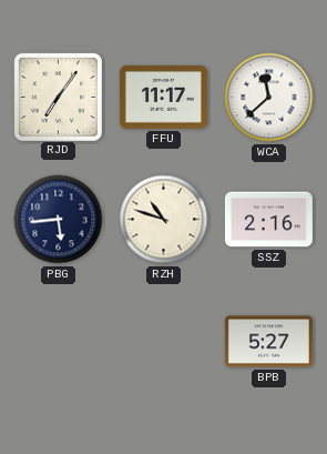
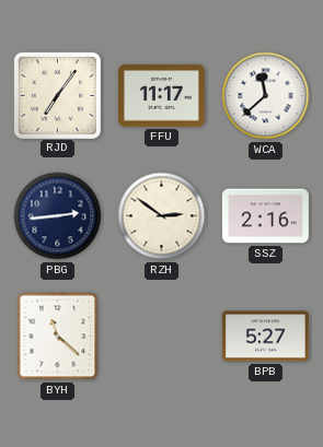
PBG: 5:44 -> 2:44
RZH: 10:48 -> 2:51
BYH: none -> 11:22
